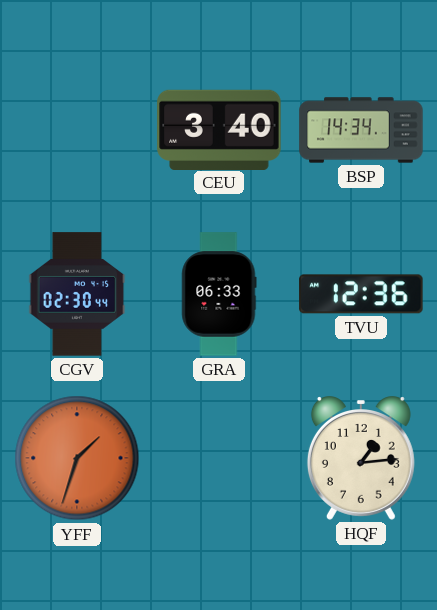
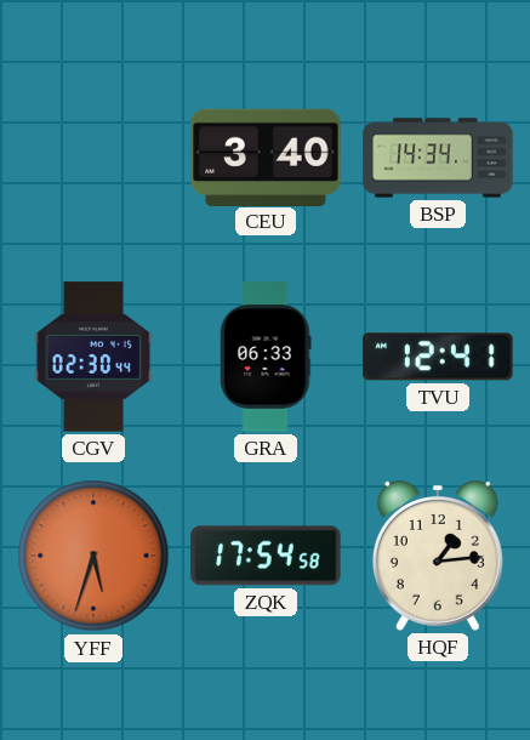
TVU: 12:36 -> 12:41
YFF: 1:33 -> 5:33
ZQK: none -> 17:54
